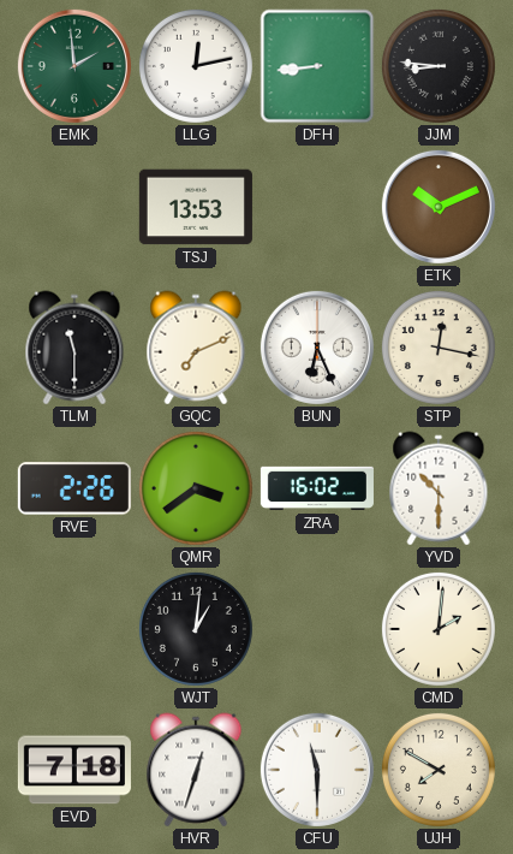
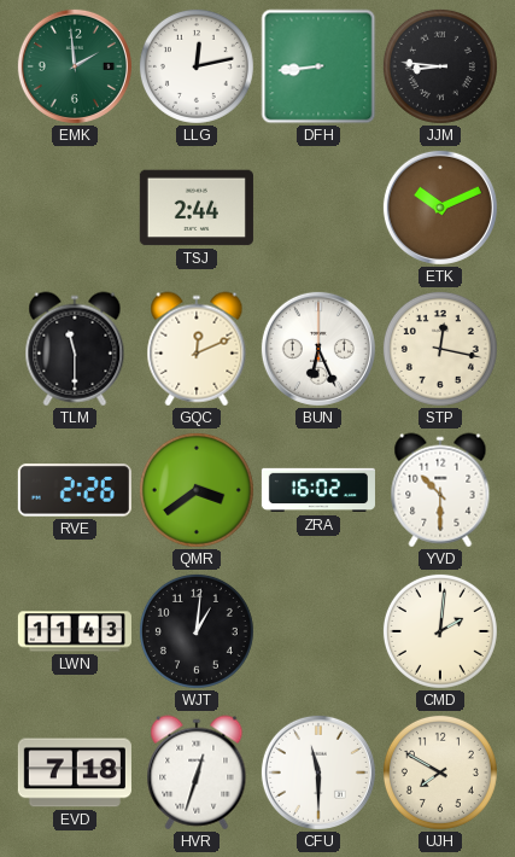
TSJ: 13:53 -> 2:44
GQC: 7:11 -> 12:11
LWN: none -> 11:43
